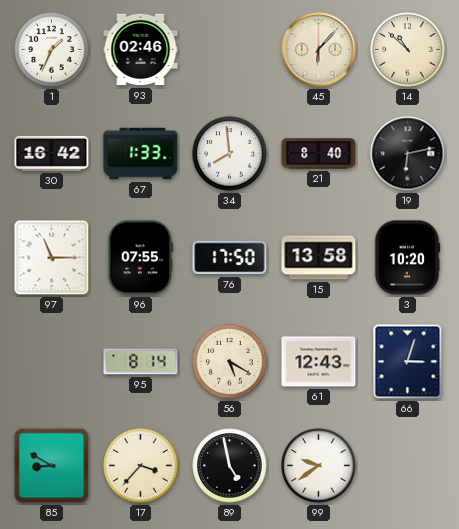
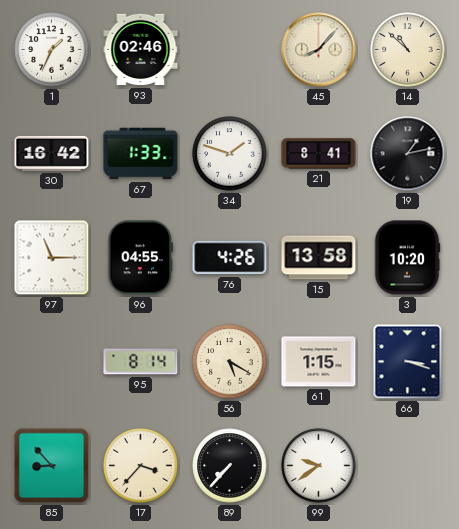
45: 6:07 -> 8:07
34: 7:59 -> 1:48
21: 8:40 -> 8:41
19: 6:13 -> 1:13
96: 07:55 -> 04:55
76: 17:50 -> 4:26
61: 12:43 -> 1:15
66: 3:03 -> 3:18
85: 8:50 -> 8:53
89: 4:58 -> 7:37
